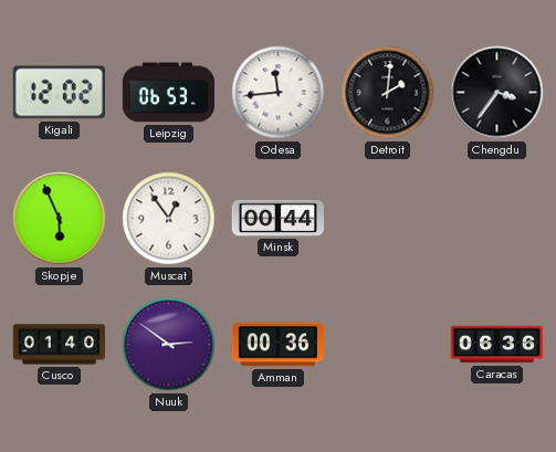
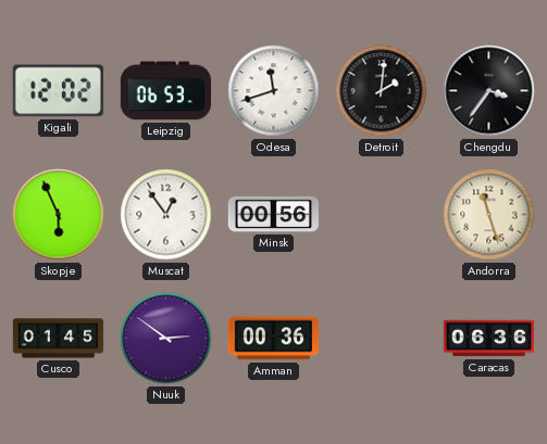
Odesa: 11:44 -> 11:42
Minsk: 00:44 -> 00:56
Andorra: none -> 11:27
Cusco: 01:40 -> 01:45
